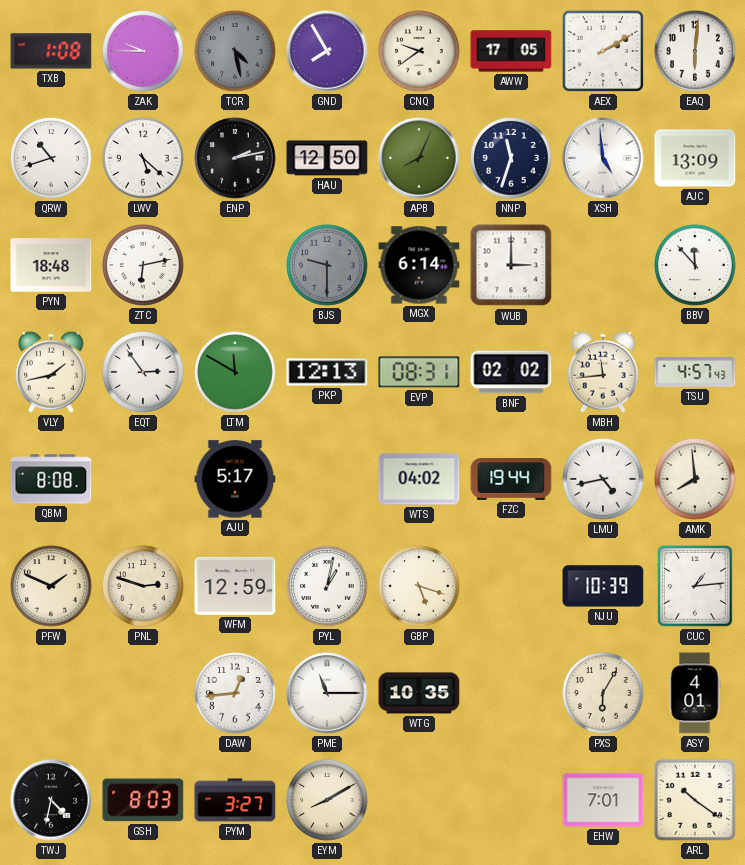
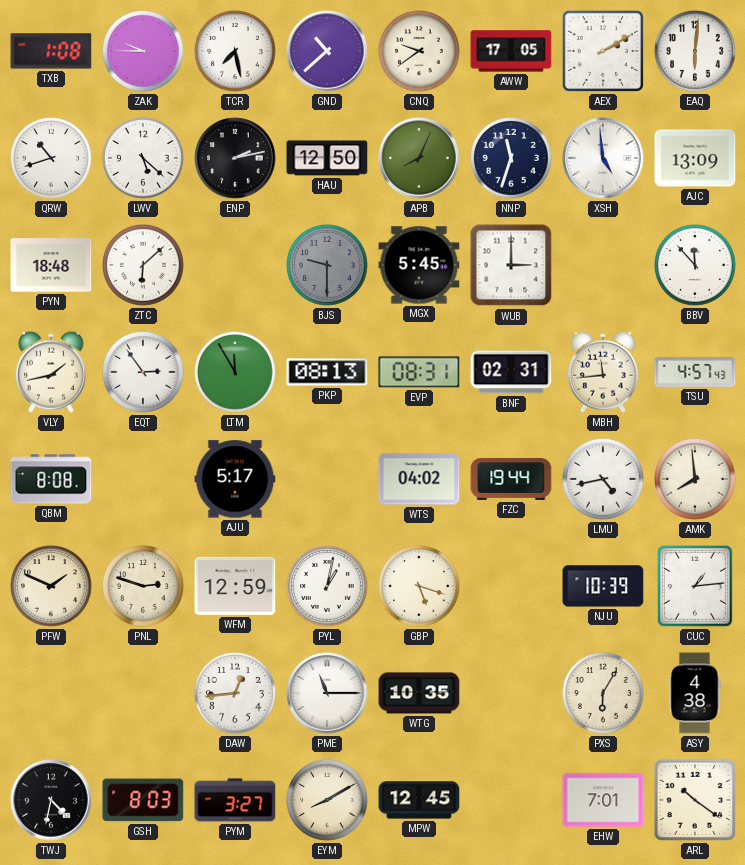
TCR: 4:28 -> 7:28
TCR dial: grey -> white
GND: 7:55 -> 10:38
ZTC: 6:13 -> 6:08
MGX: 6:14 -> 5:45
LTM: 11:50 -> 11:55
PKP: 12:13 -> 08:13
BNF: 02:02 -> 02:31
ASY: 4:01 -> 4:38
MPW: none -> 12:45
